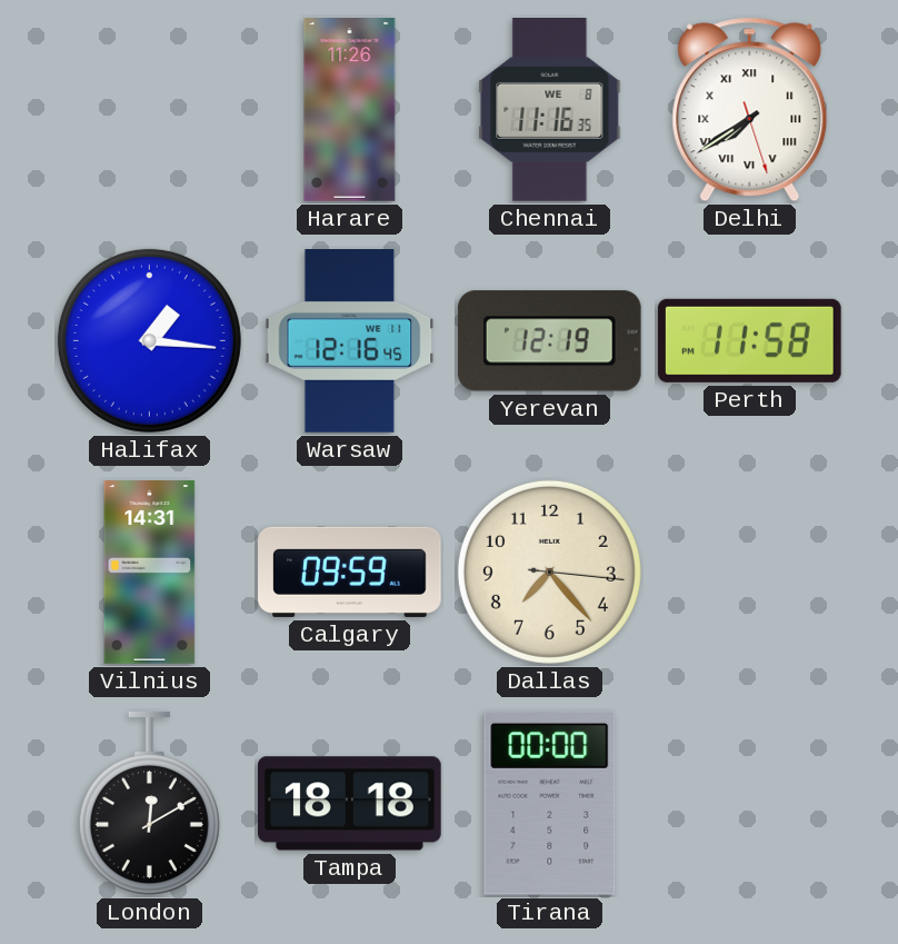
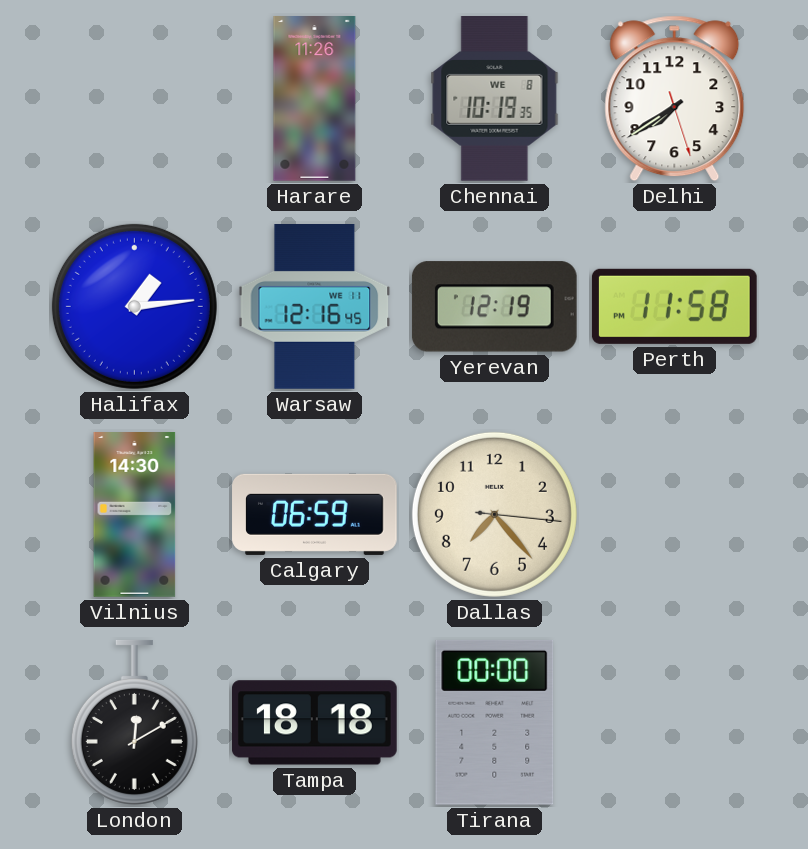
Chennai: 11:16 -> 10:19
Delhi numerals: Roman -> Arabic
Halifax: 1:16 -> 1:14
Vilnius: 14:31 -> 14:30
Calgary: 09:59 -> 06:59
